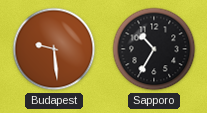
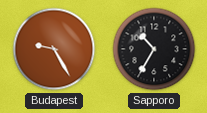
Budapest: 9:29 -> 9:25
